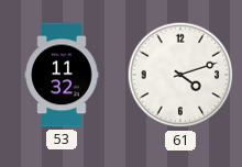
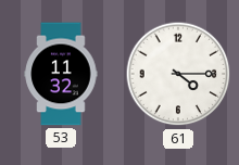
61: 4:12 -> 4:15
